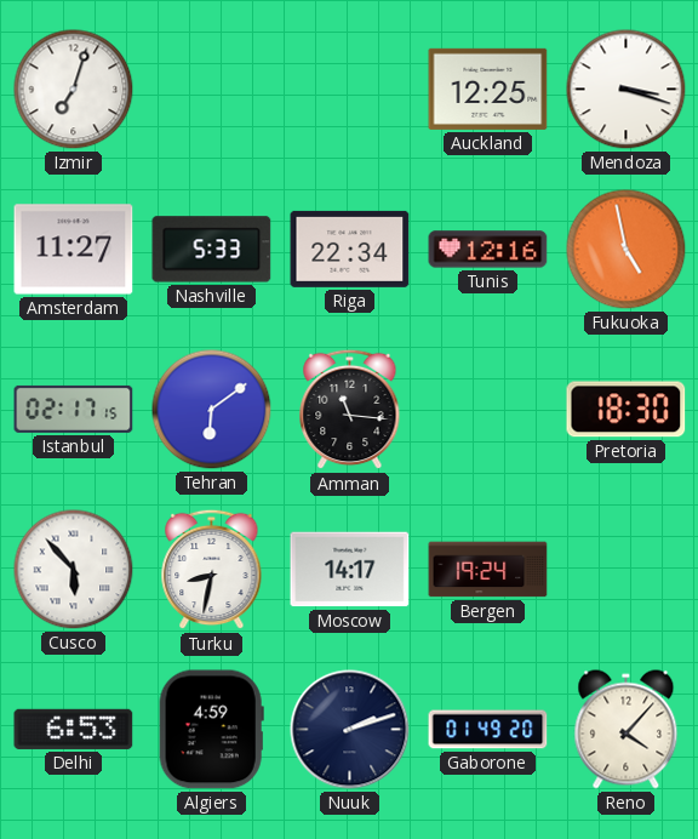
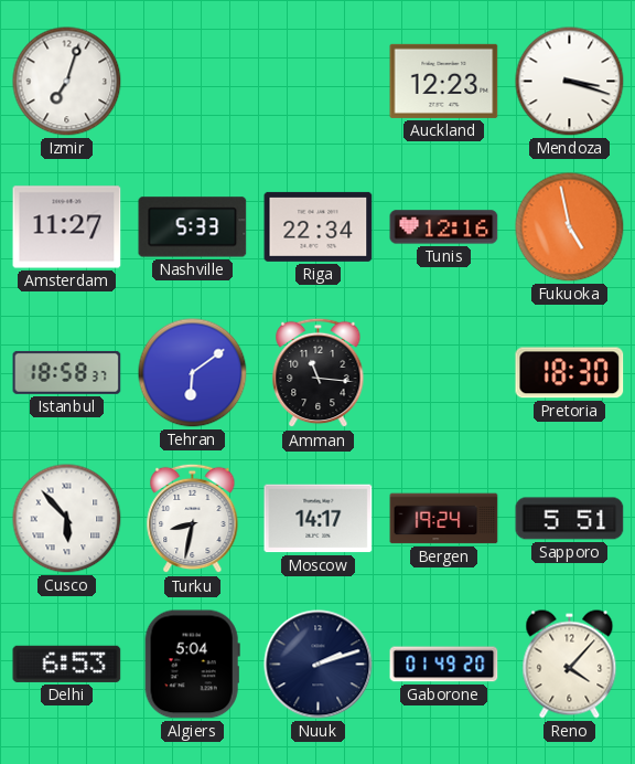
Auckland: 12:25 -> 12:23
Istanbul: 02:17 -> 18:58
Sapporo: none -> 5:51
Algiers: 4:59 -> 5:04
